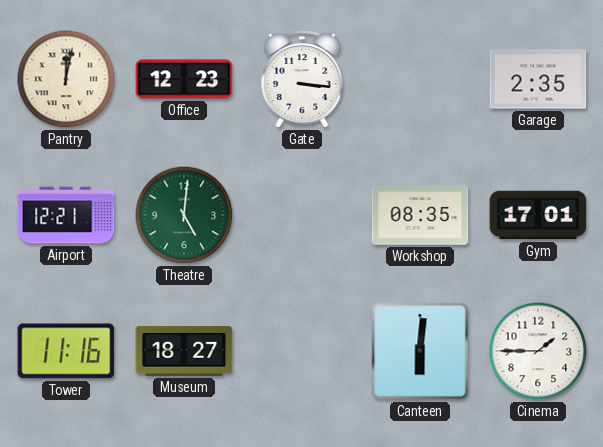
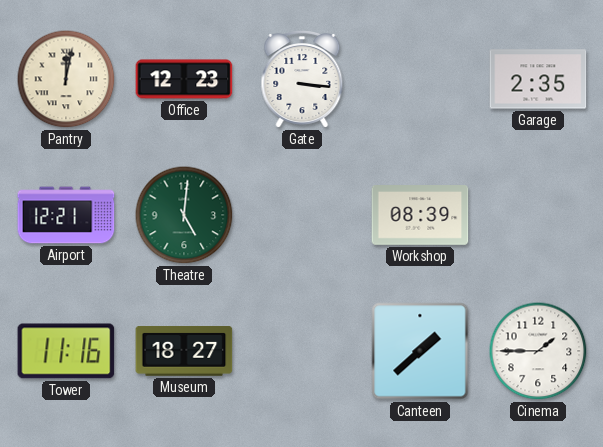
Workshop: 08:35 -> 08:39
Gym: 17:01 -> none
Canteen: 6:01 -> 1:38
